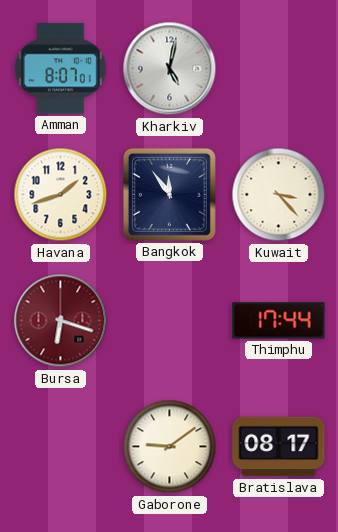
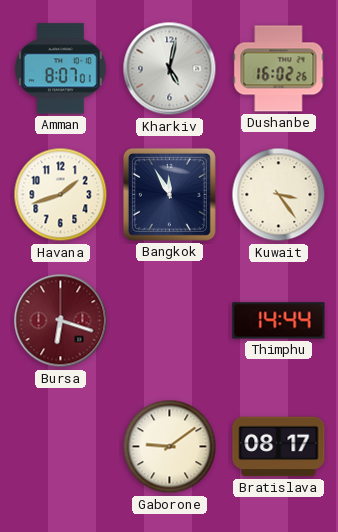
Dushanbe: none -> 16:02
Bangkok: 11:54 -> 11:55
Kuwait: 3:23 -> 3:24
Thimphu: 17:44 -> 14:44
